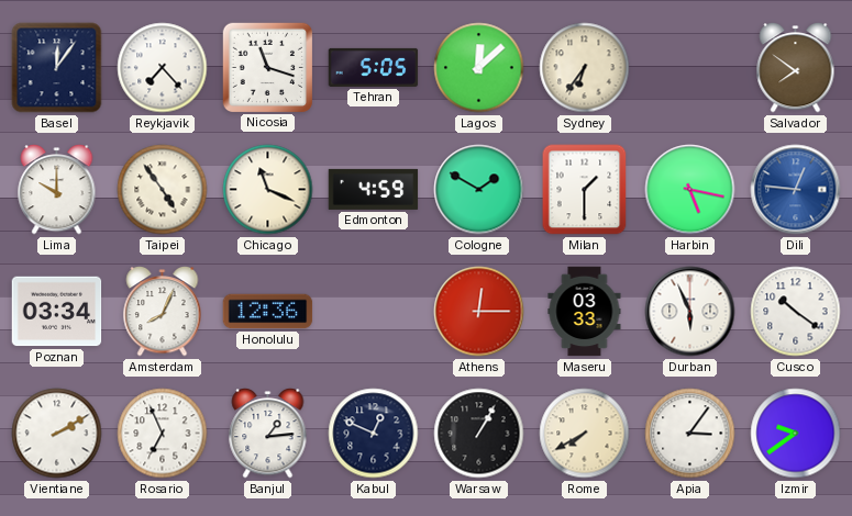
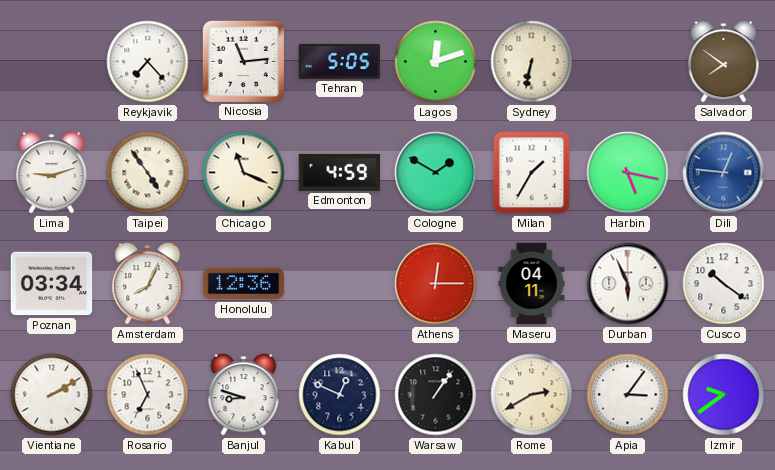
Basel: 12:06 -> none
Nicosia: 11:18 -> 11:14
Lagos: 12:08 -> 12:12
Sydney: 6:36 -> 6:32
Lima: 10:00 -> 9:12
Milan: 1:30 -> 1:35
Maseru: 03:33 -> 04:11
Banjul: 1:14 -> 8:48
Warsaw: 1:05 -> 1:06
Rome: 7:40 -> 2:40
